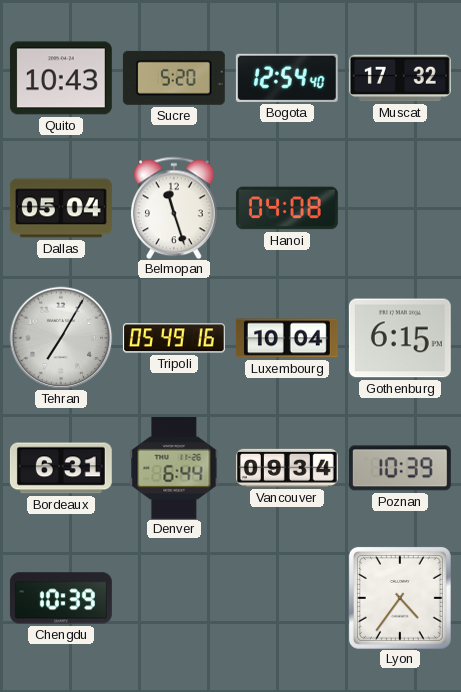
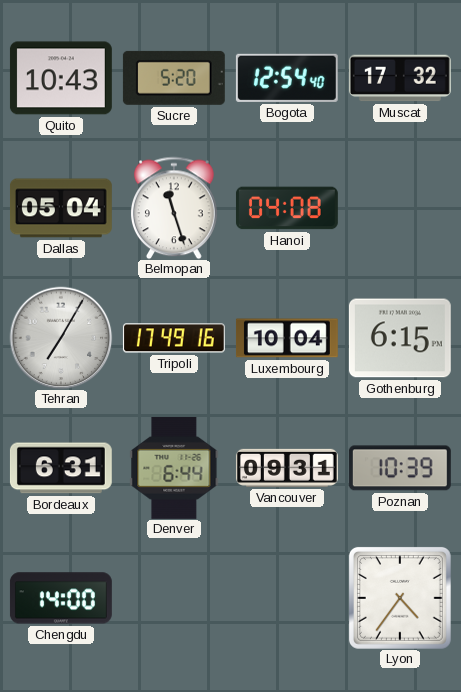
Tripoli: 05:49 -> 17:49
Vancouver: 09:34 -> 09:31
Chengdu: 10:39 -> 14:00
